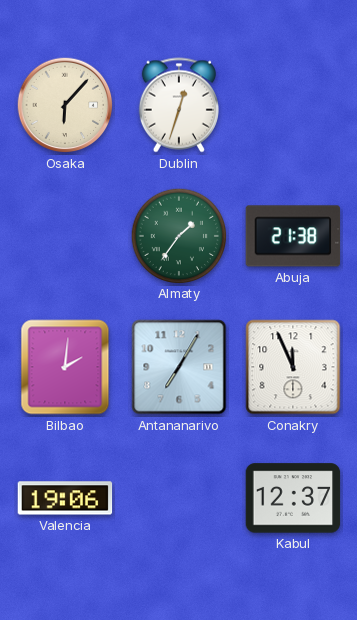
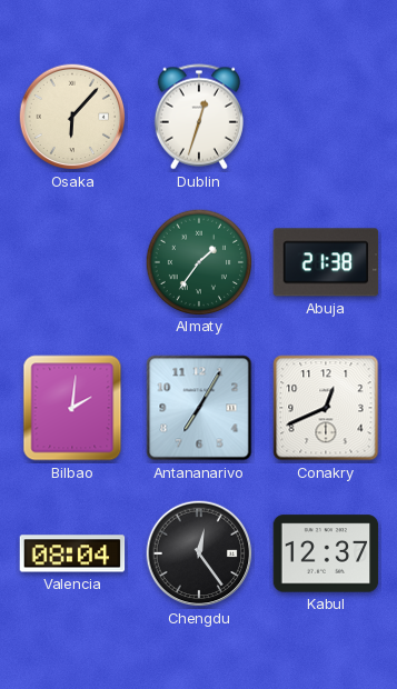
Conakry: 11:56 -> 12:41
Valencia: 19:06 -> 08:04
Chengdu: none -> 12:24
